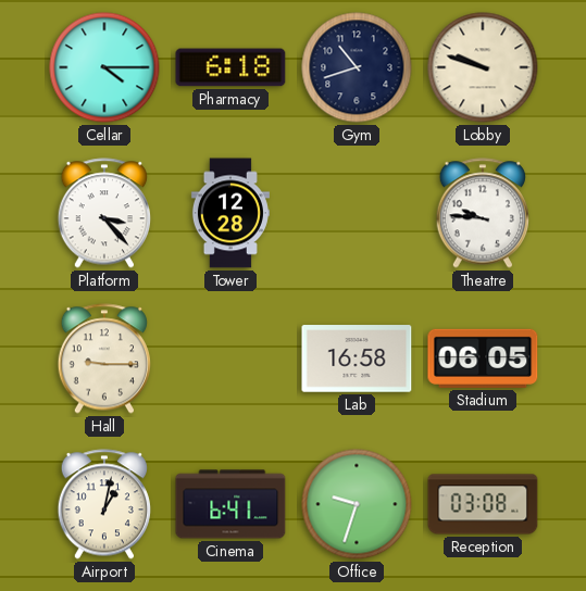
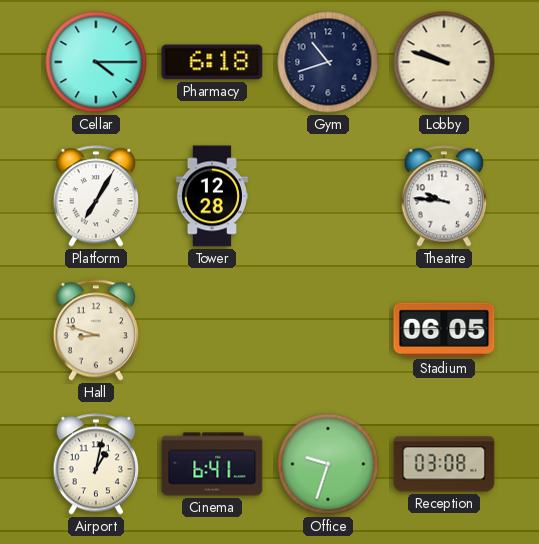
Platform: 3:23 -> 7:05
Hall: 9:15 -> 8:48
Lab: 16:58 -> none
